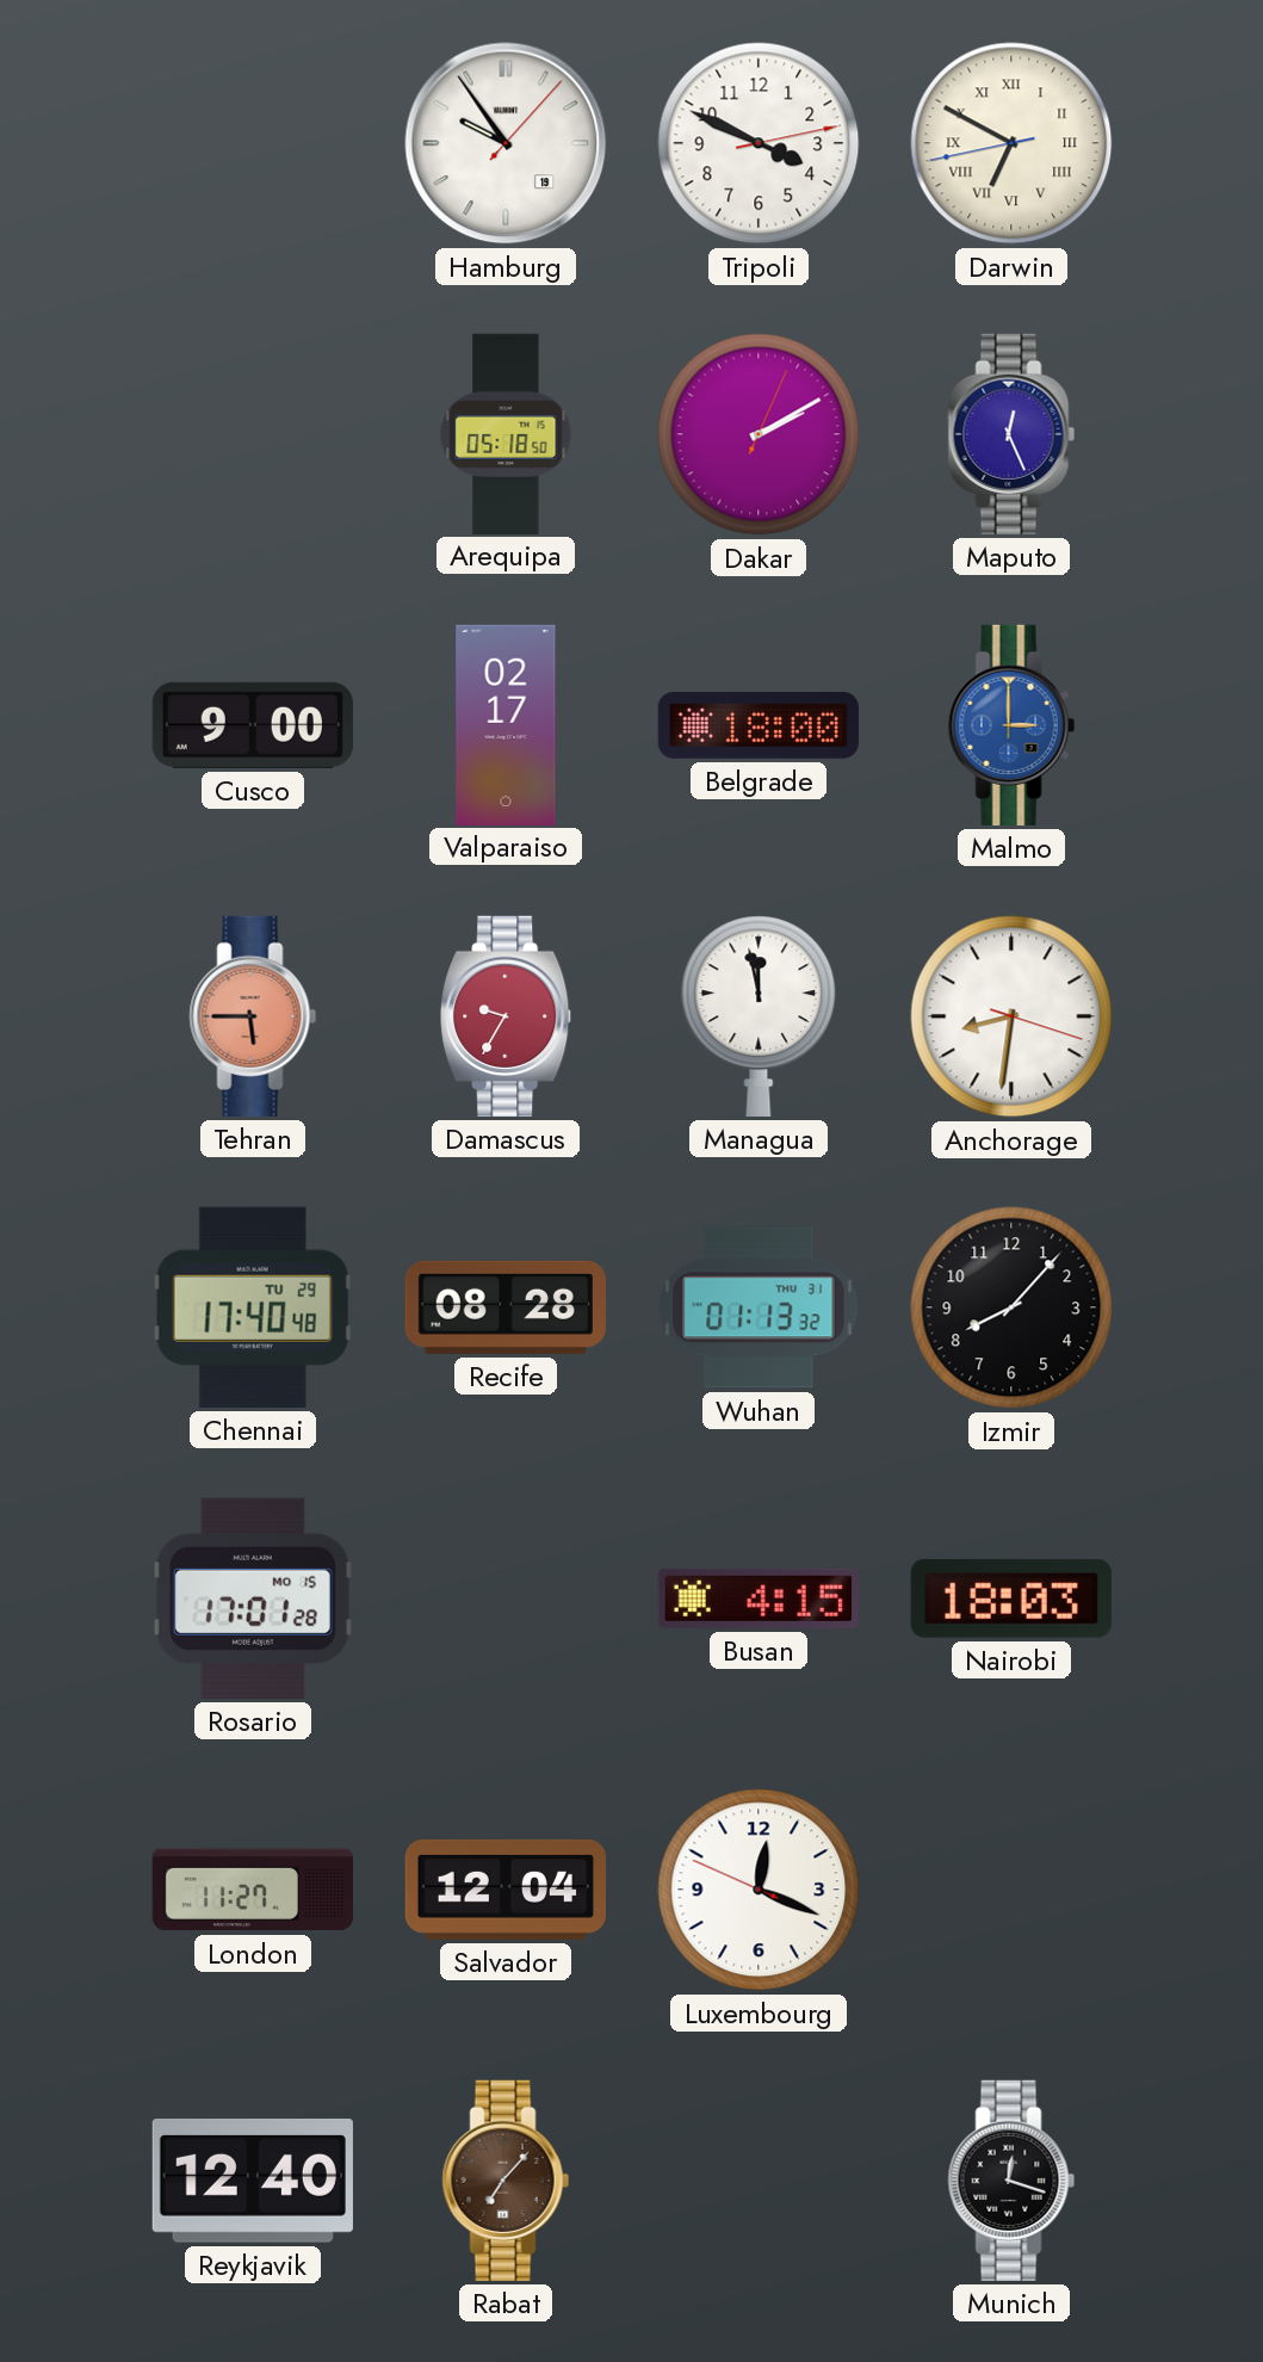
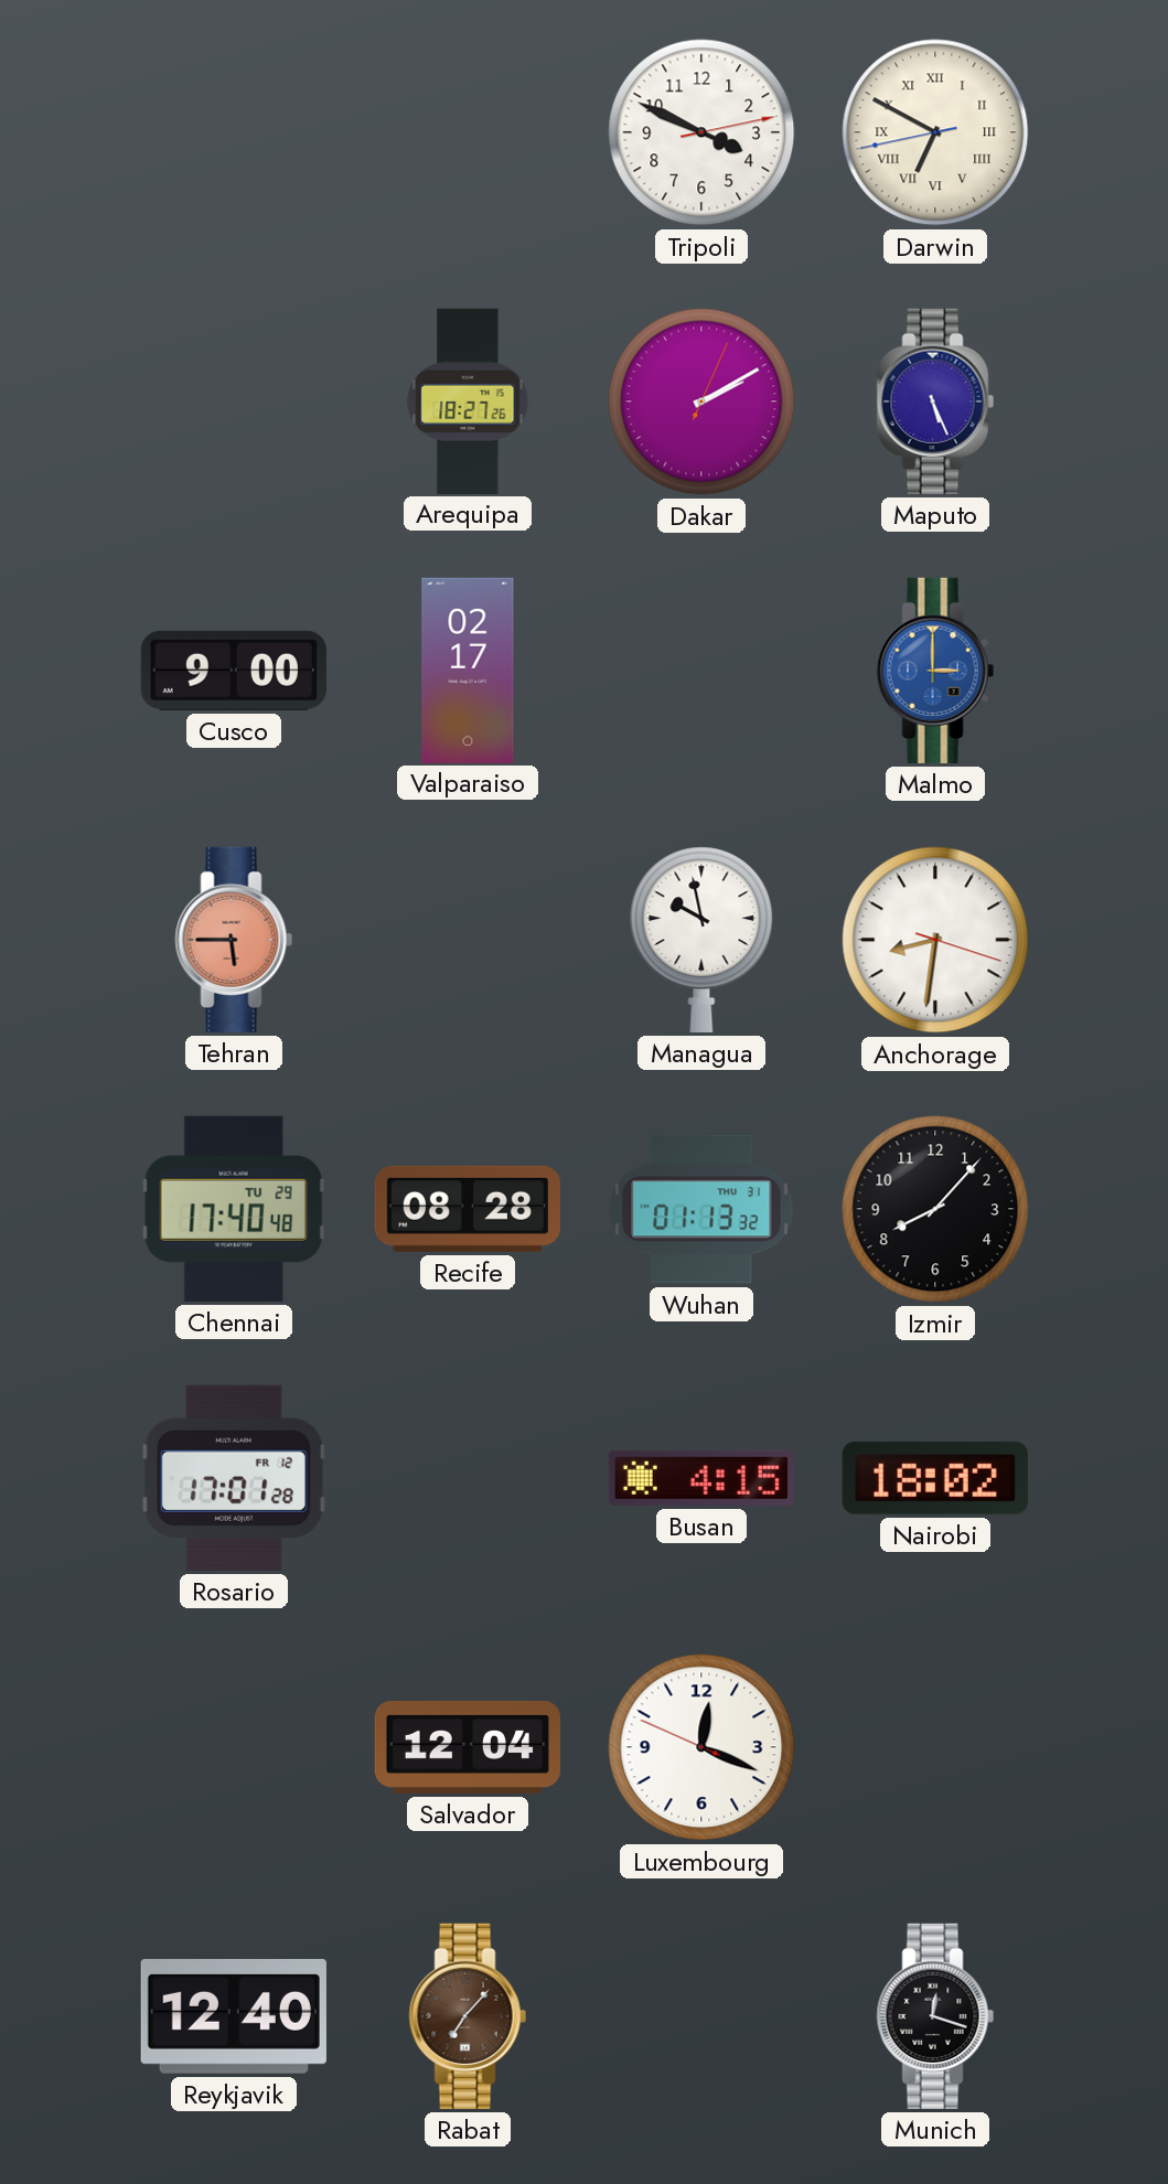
Hamburg: 9:54 -> none
Arequipa: 05:18 -> 18:27
Maputo: 12:26 -> 5:26
Belgrade: 18:00 -> none
Damascus: 9:35 -> none
Managua: 11:58 -> 9:58
Rosario date: MO 15 -> FR 12
Nairobi: 18:03 -> 18:02
London: 11:27 -> none
